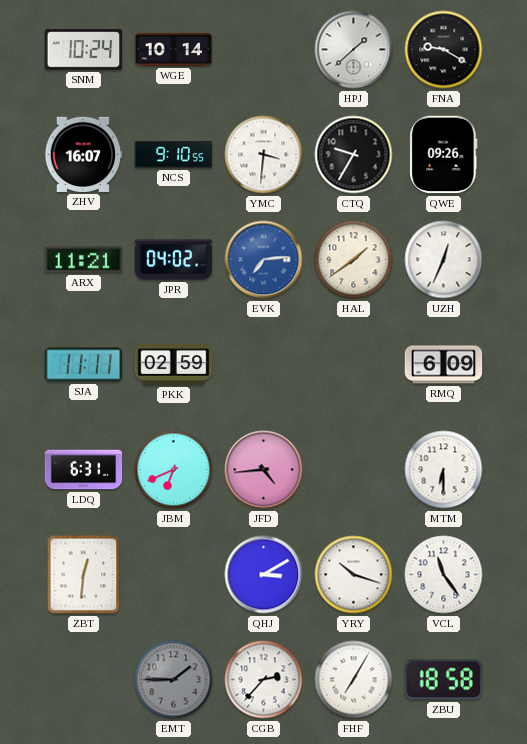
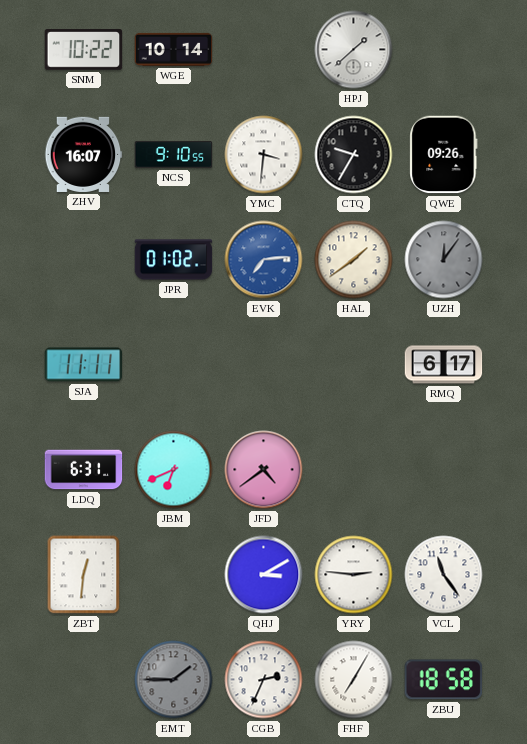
SNM: 10:24 -> 10:22
FNA: 9:20 -> none
ARX: 11:21 -> none
JPR: 04:02 -> 01:02
UZH: 12:34 -> 12:06
UZH dial: white -> grey
PKK: 02:59 -> none
RMQ: 6:09 -> 6:17
JFD: 4:44 -> 4:39
MTM: 6:30 -> none
YRY: 10:18 -> 2:46
CGB: 2:37 -> 2:34
